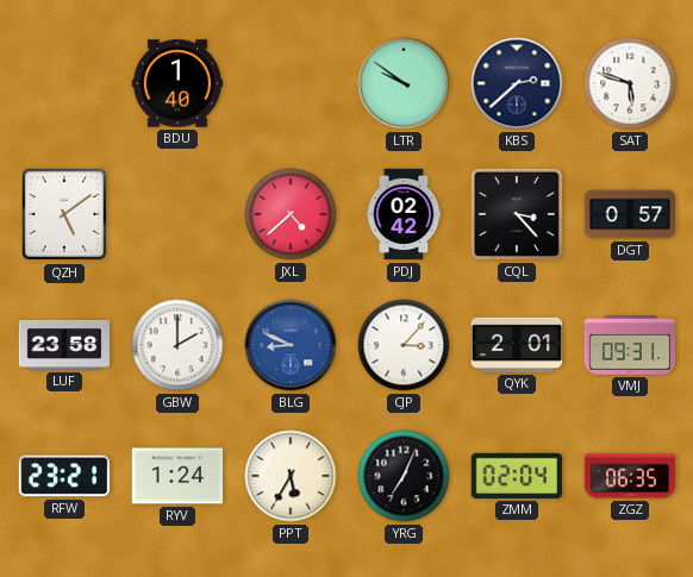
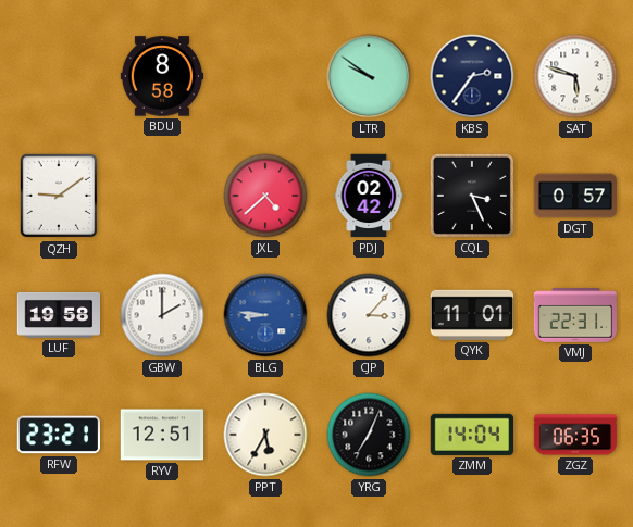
BDU: 1:40 -> 8:58
KBS: 2:38 -> 2:36
QZH: 5:09 -> 9:09
CQL: 3:23 -> 3:26
LUF: 23:58 -> 19:58
BLG: 8:49 -> 8:46
QYK: 2:01 -> 11:01
VMJ: 09:31 -> 22:31
RYV: 1:24 -> 12:51
ZMM: 02:04 -> 14:04
